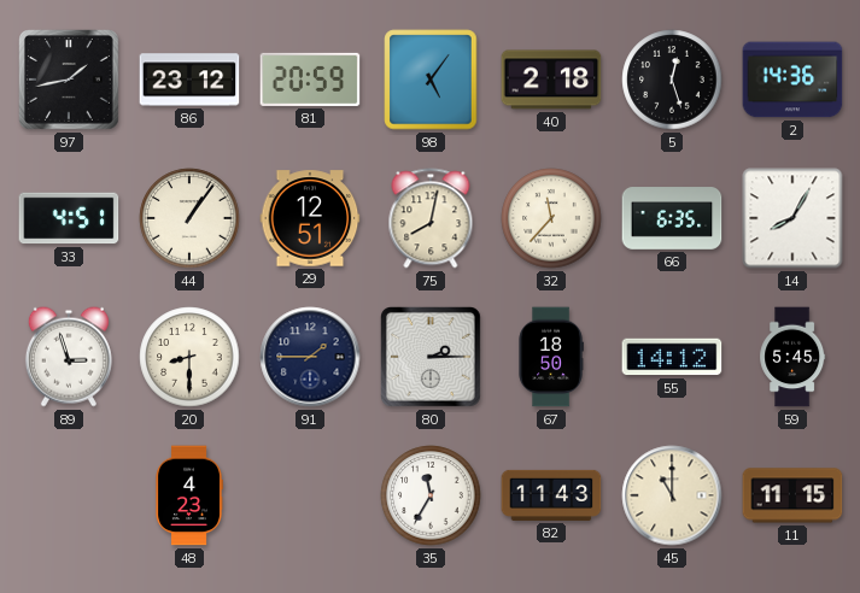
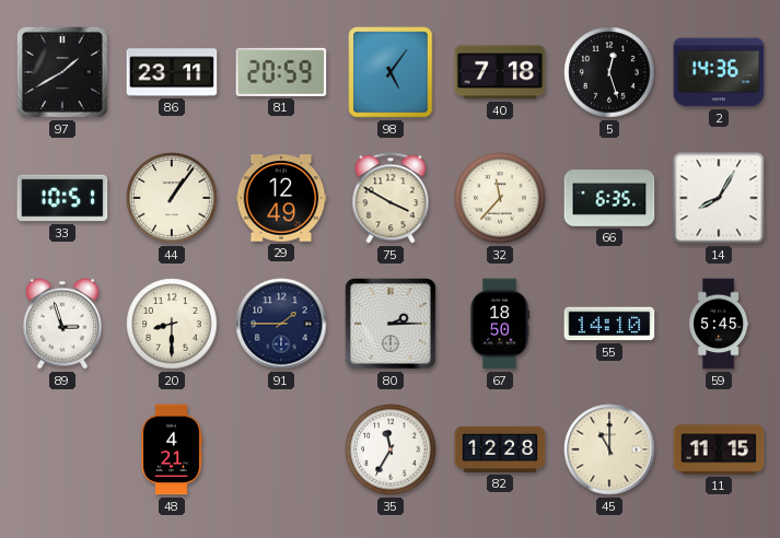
97: 1:43 -> 1:40
86: 23:12 -> 23:11
40: 2:18 -> 7:18
33: 4:51 -> 10:51
29: 12:51 -> 12:49
75: 8:02 -> 3:50
55: 14:12 -> 14:10
48: 4:23 -> 4:21
82: 11:43 -> 12:28
